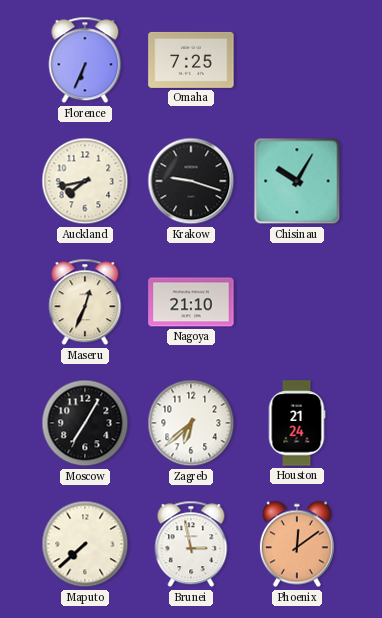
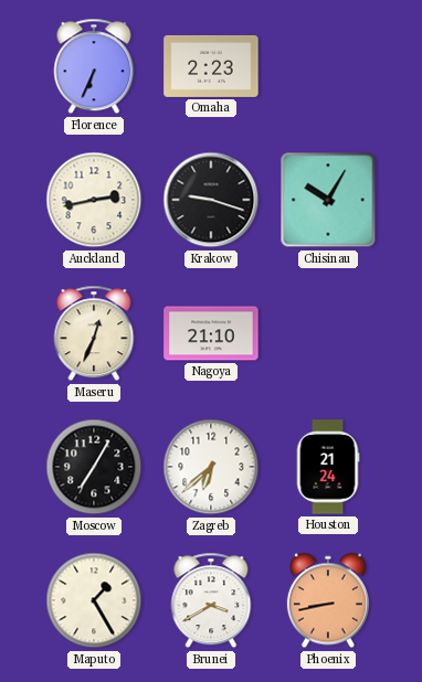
Omaha: 7:25 -> 2:23
Auckland: 7:43 -> 2:43
Maputo: 7:38 -> 1:25
Brunei: 2:58 -> 3:40
Phoenix: 12:09 -> 8:43
